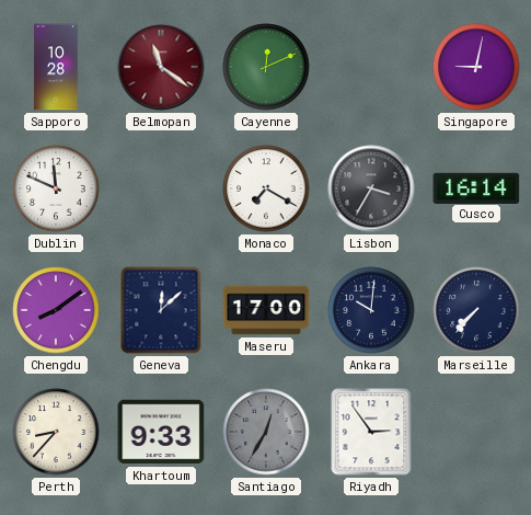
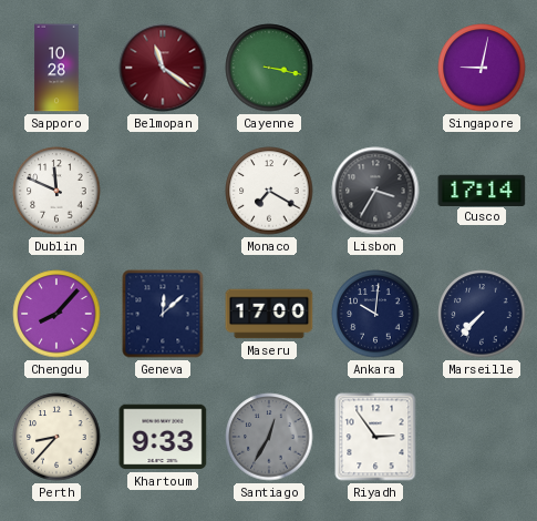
Cayenne: 12:11 -> 3:17
Cusco: 16:14 -> 17:14
Chengdu: 8:09 -> 8:07
